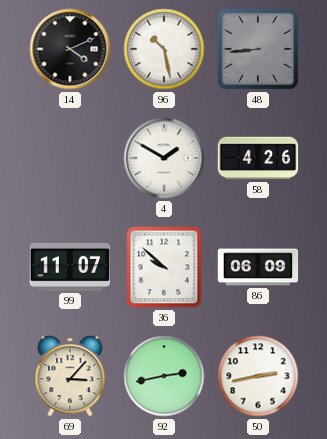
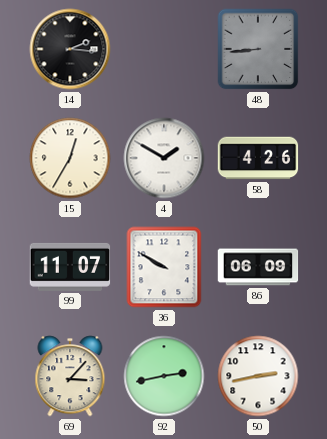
14: 4:11 -> 2:16
96: 10:28 -> none
15: none -> 12:35
36: 9:52 -> 9:50
